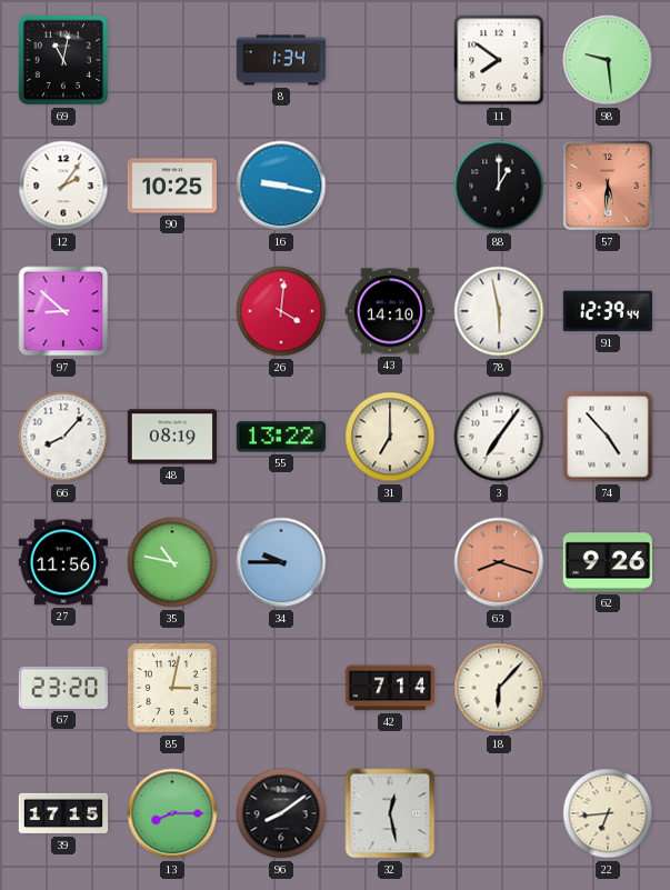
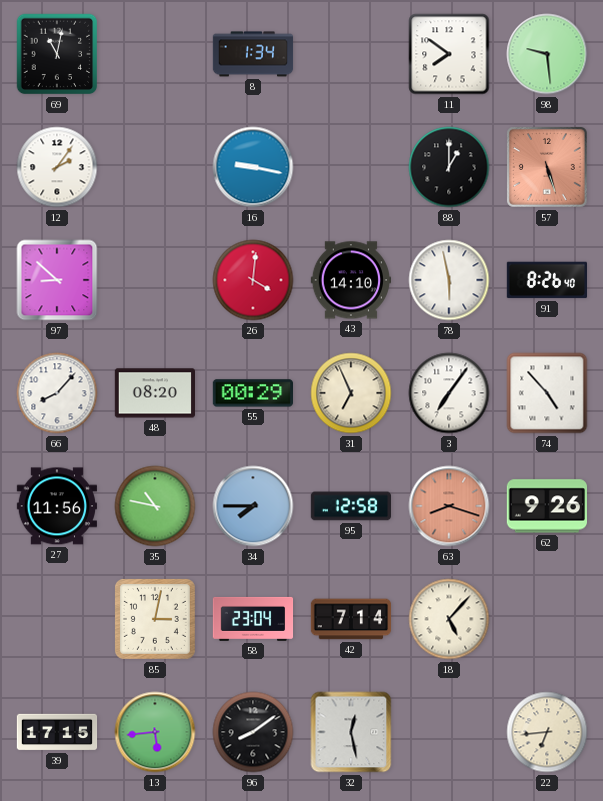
90: 10:25 -> none
57: 5:31 -> 5:27
91: 12:39 -> 8:26
48: 08:19 -> 08:20
55: 13:22 -> 00:29
31: 7:00 -> 6:56
34: 9:45 -> 7:45
95: none -> 12:58
67: 23:20 -> none
58: none -> 23:04
18: 6:07 -> 5:07
13: 8:15 -> 5:44
